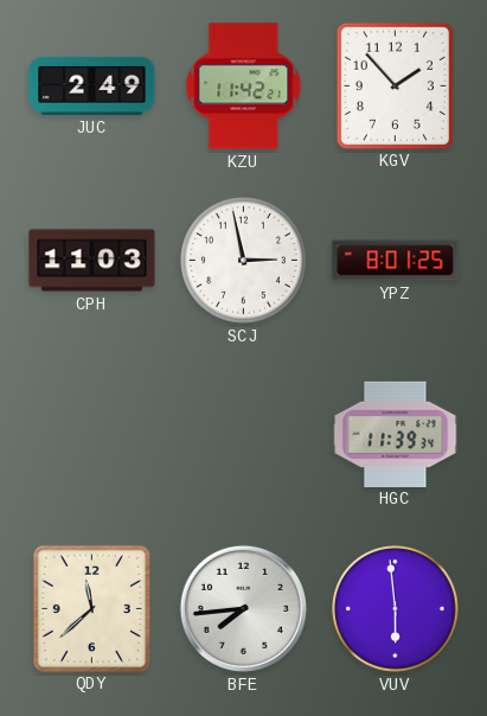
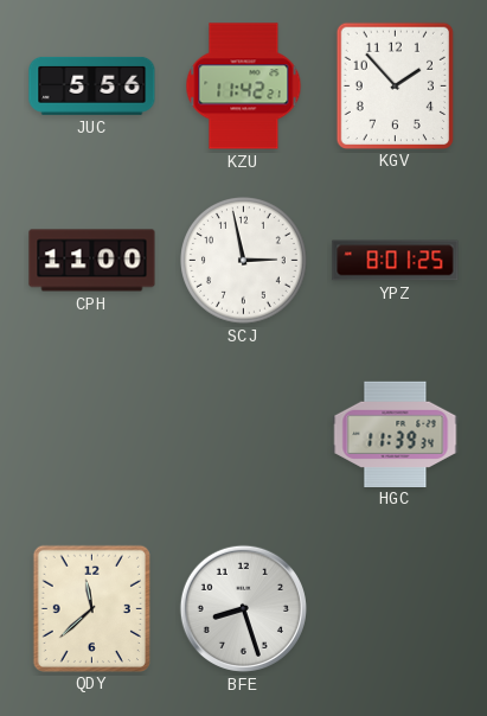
JUC: 2:49 -> 5:56
CPH: 11:03 -> 11:00
BFE: 7:44 -> 8:27
VUV: 5:59 -> none
